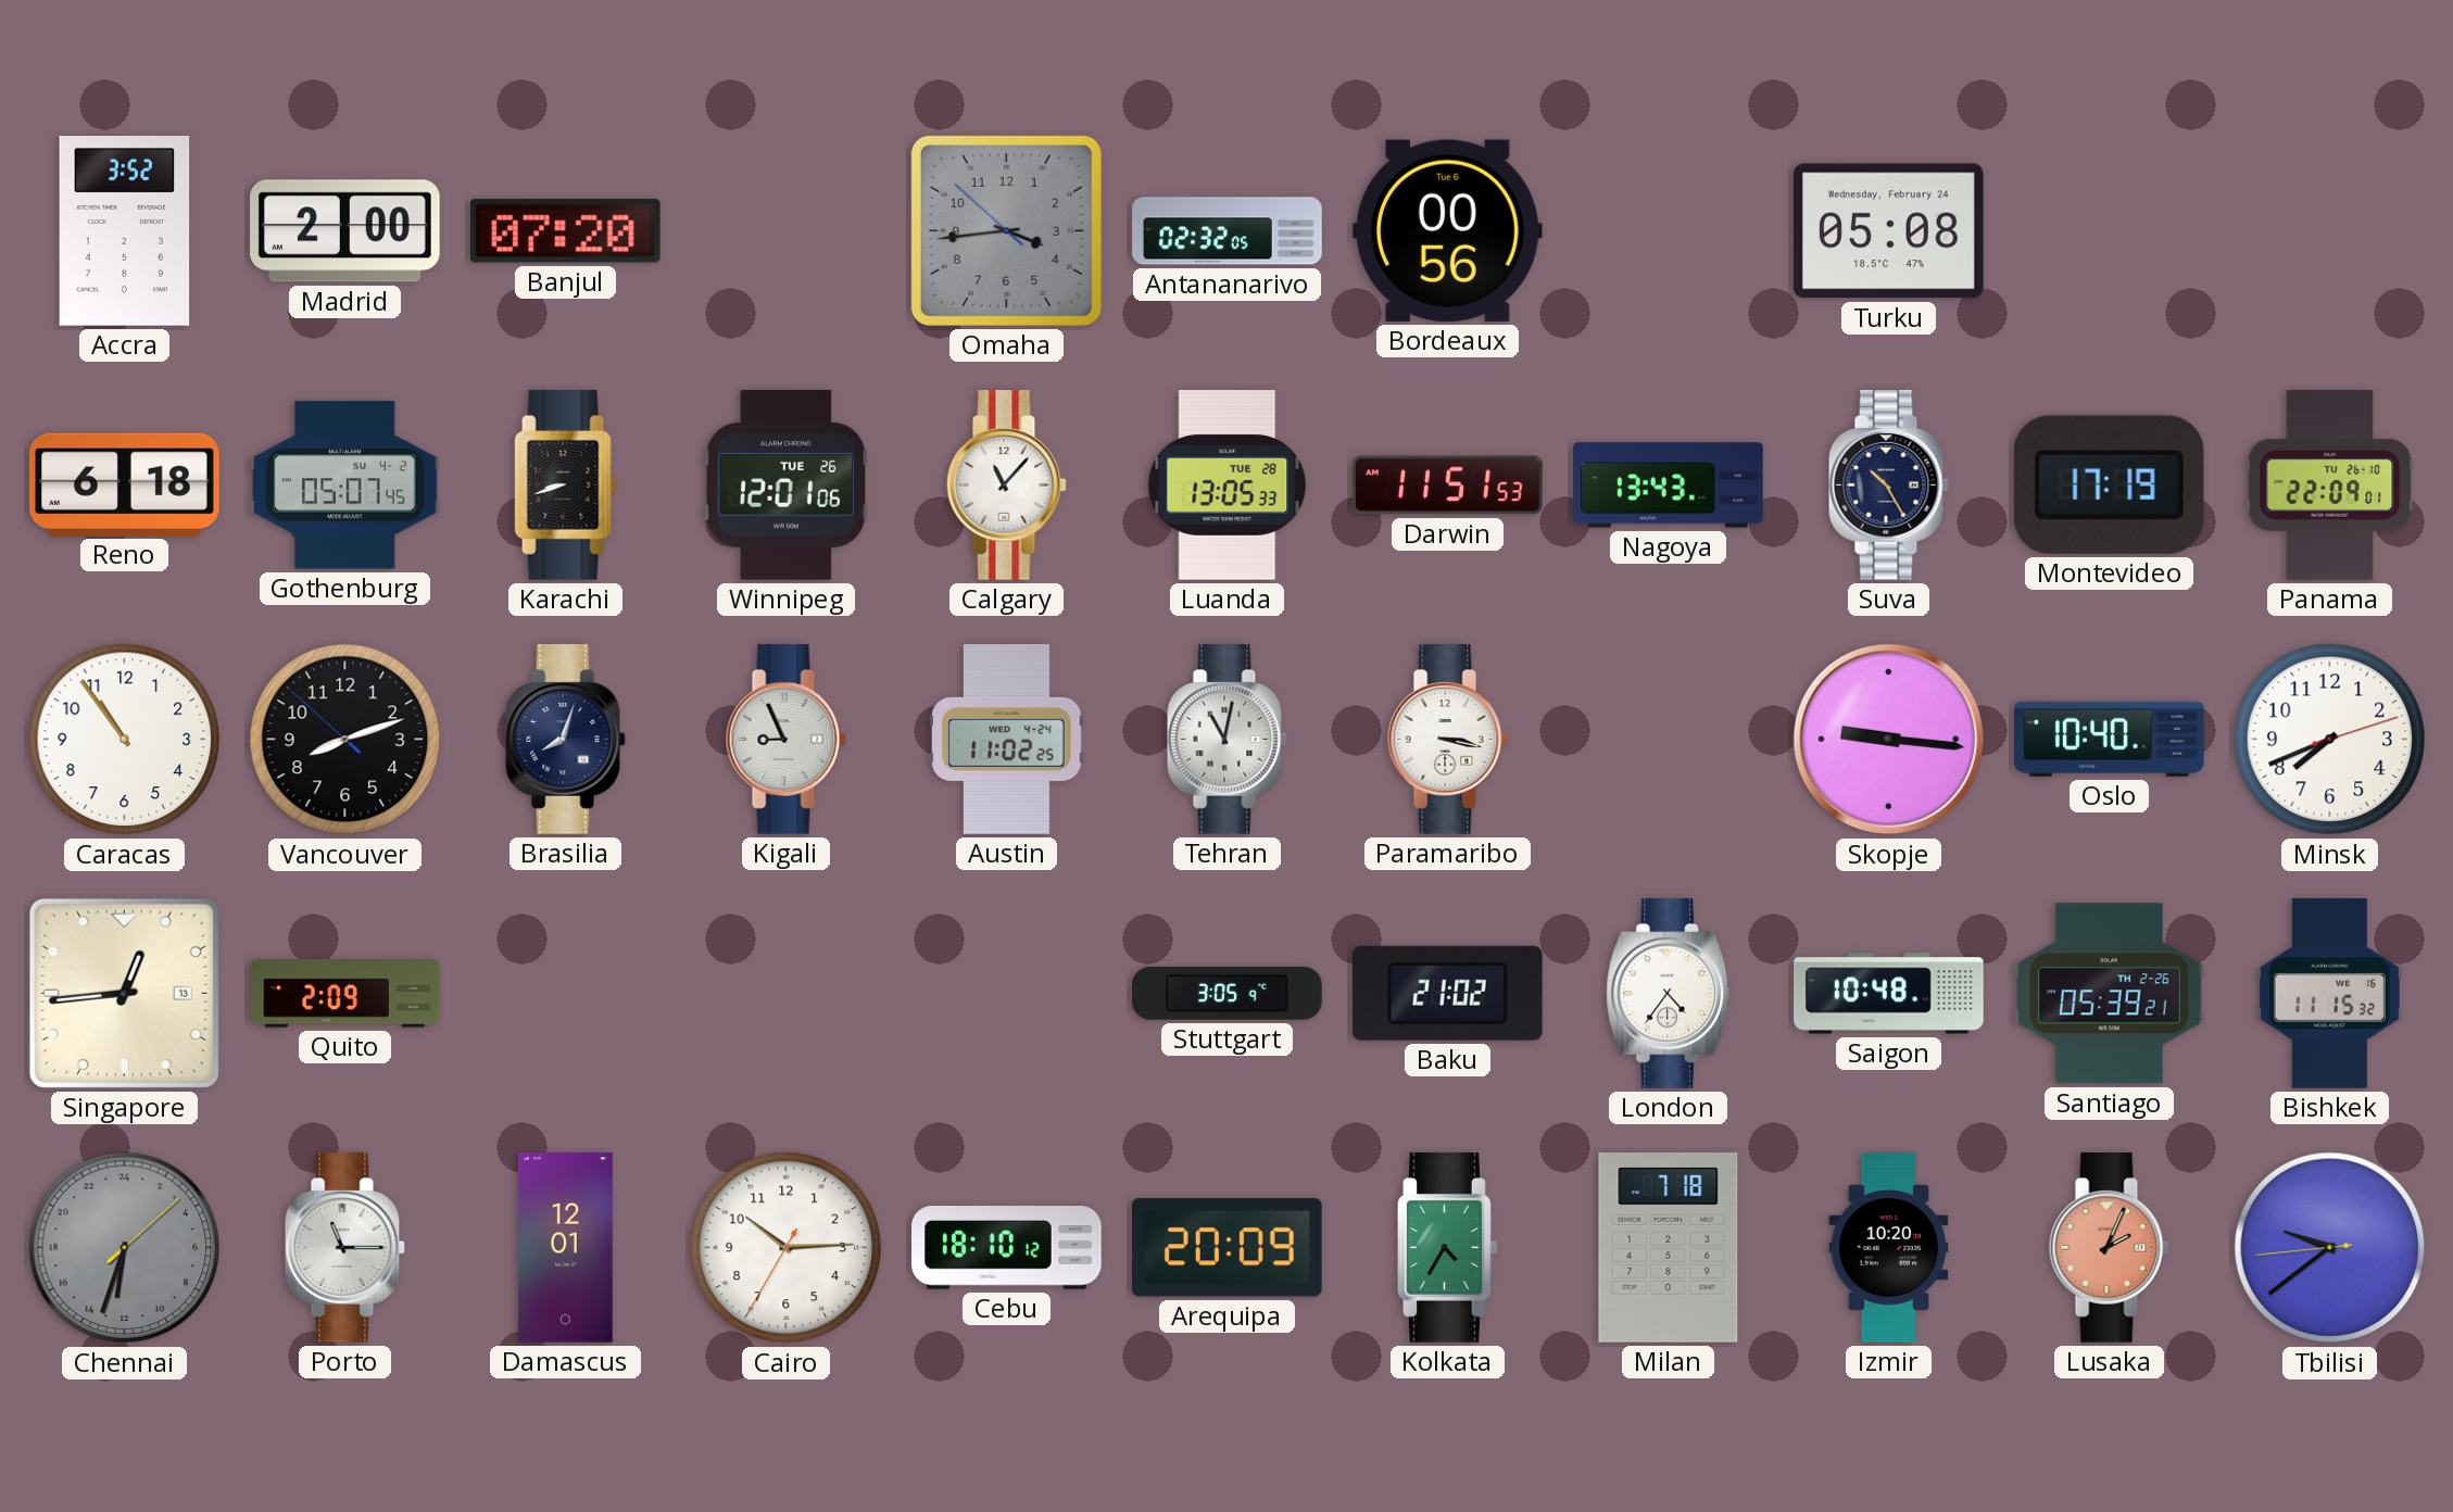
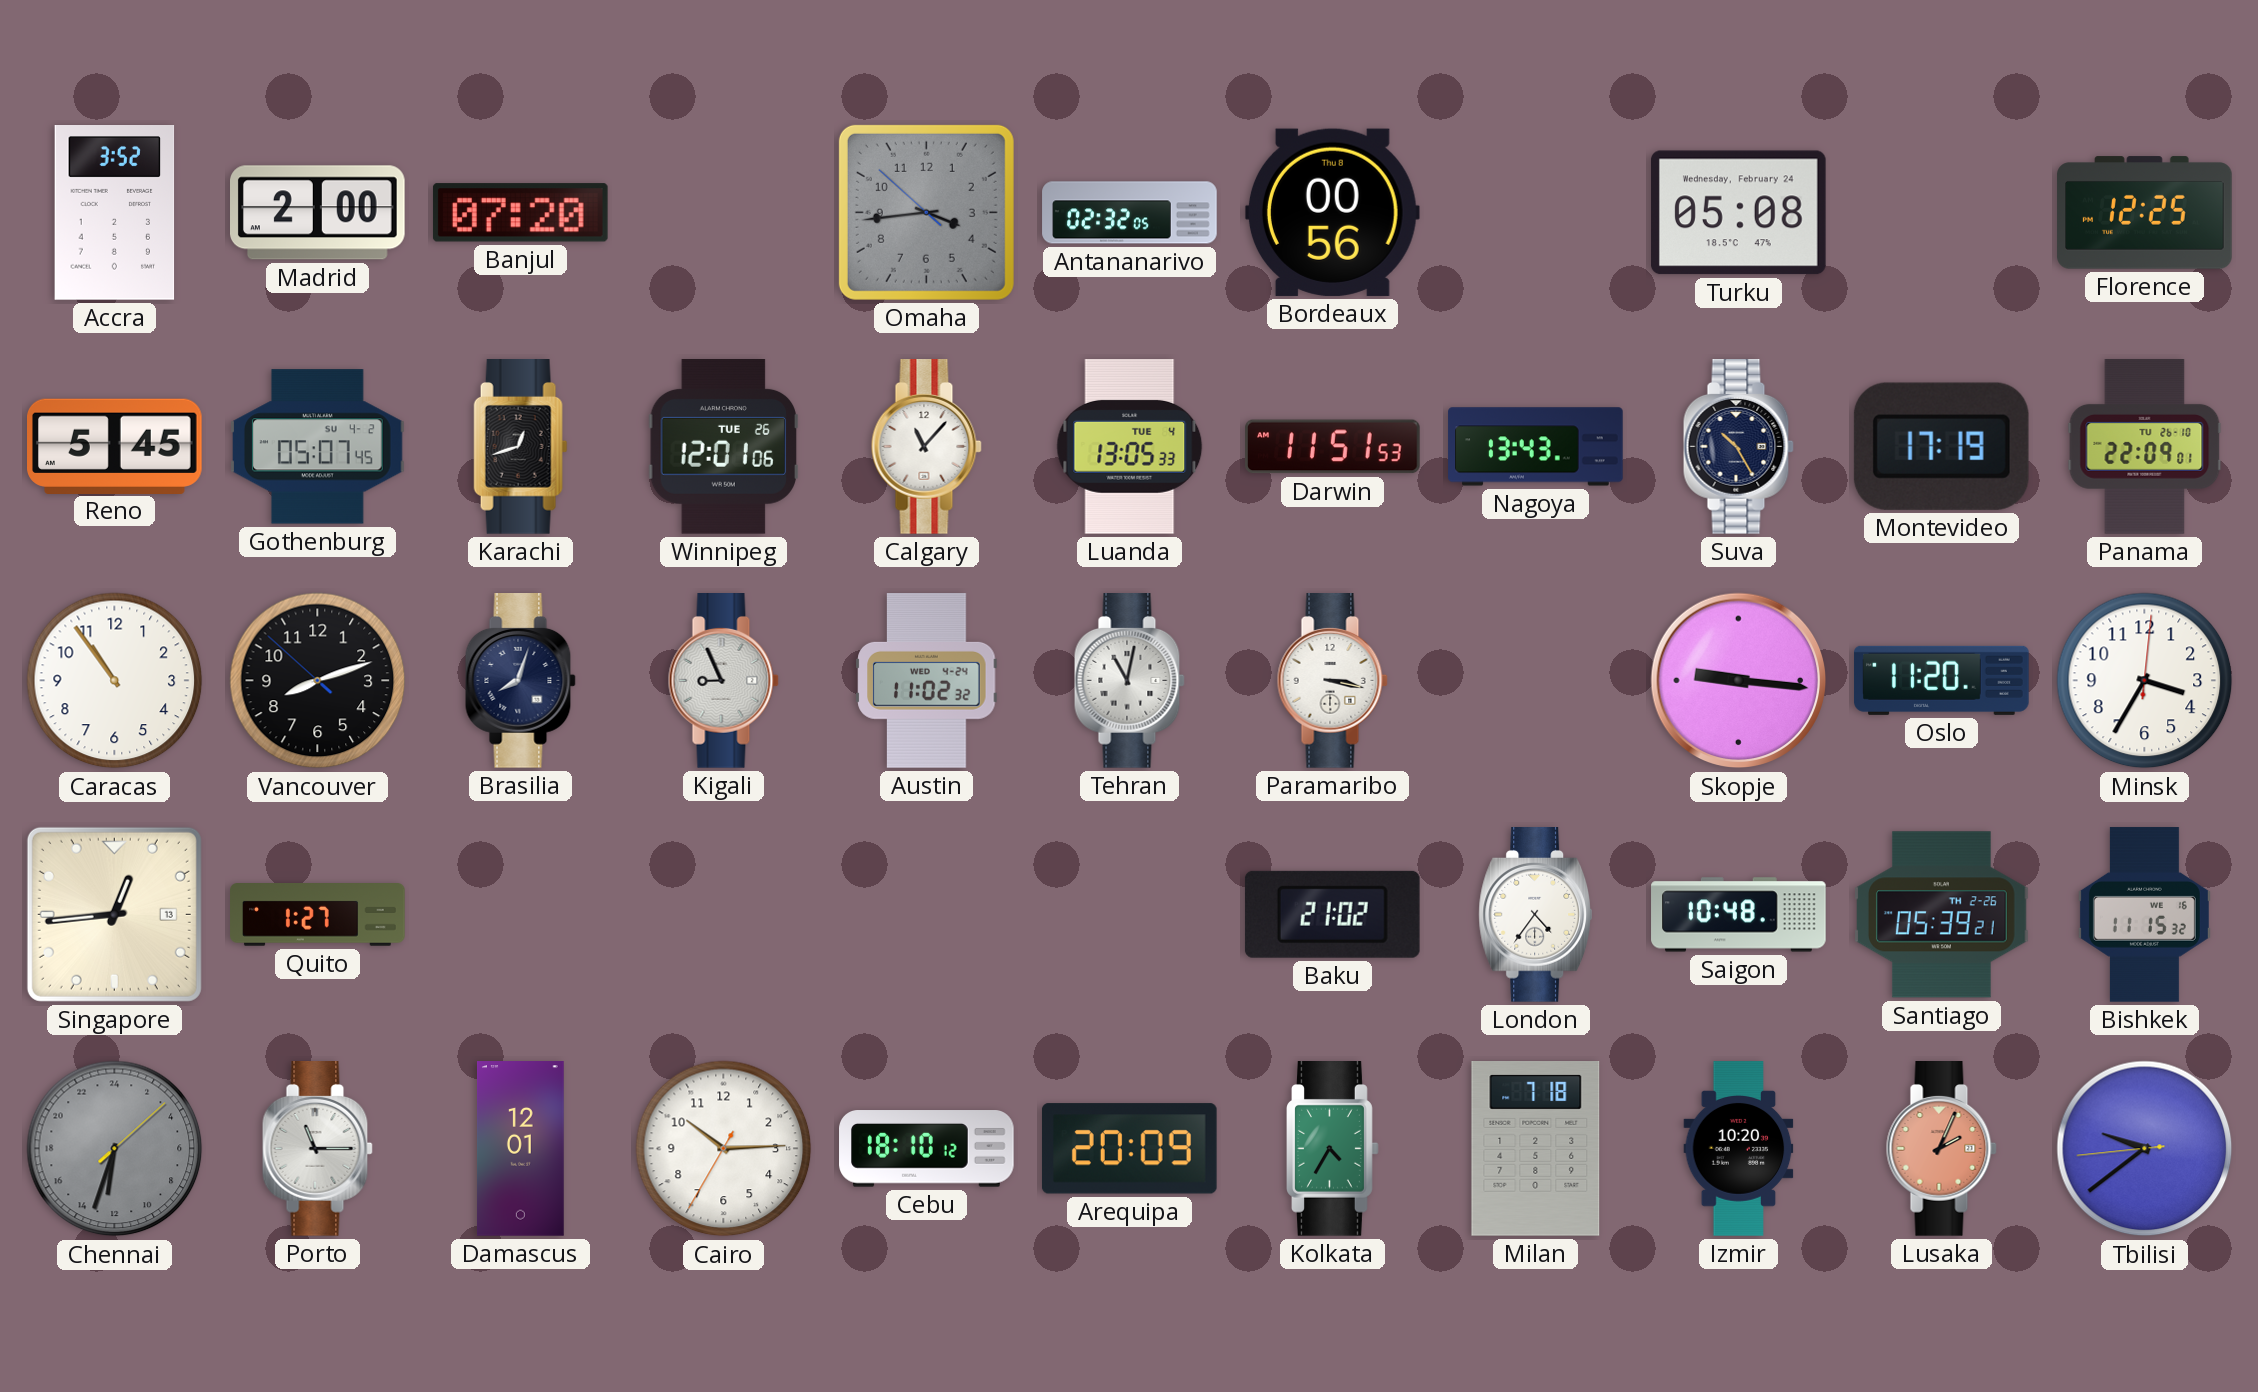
Bordeaux date: Tue 6 -> Thu 8
Florence: none -> 12:25
Reno: 6:18 -> 5:45
Karachi: 8:42 -> 12:42
Luanda date: TUE 28 -> TUE 4
Austin: 11:02:25 -> 11:02:32
Oslo: 10:40 -> 11:20
Minsk: 7:41 -> 3:35
Quito: 2:09 -> 1:27
Stuttgart: 3:05 -> none
